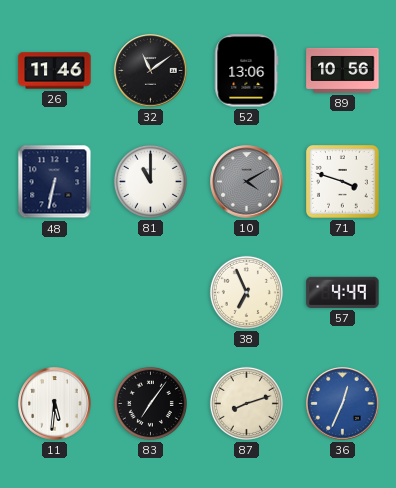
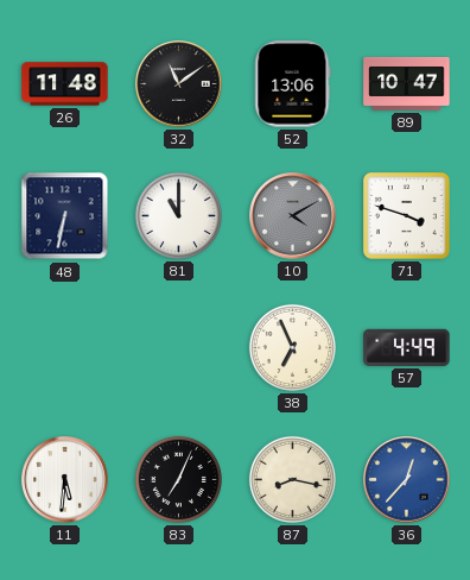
26: 11:46 -> 11:48
89: 10:56 -> 10:47
83: 7:06 -> 7:04
87: 8:12 -> 8:17
36: 12:34 -> 12:37
